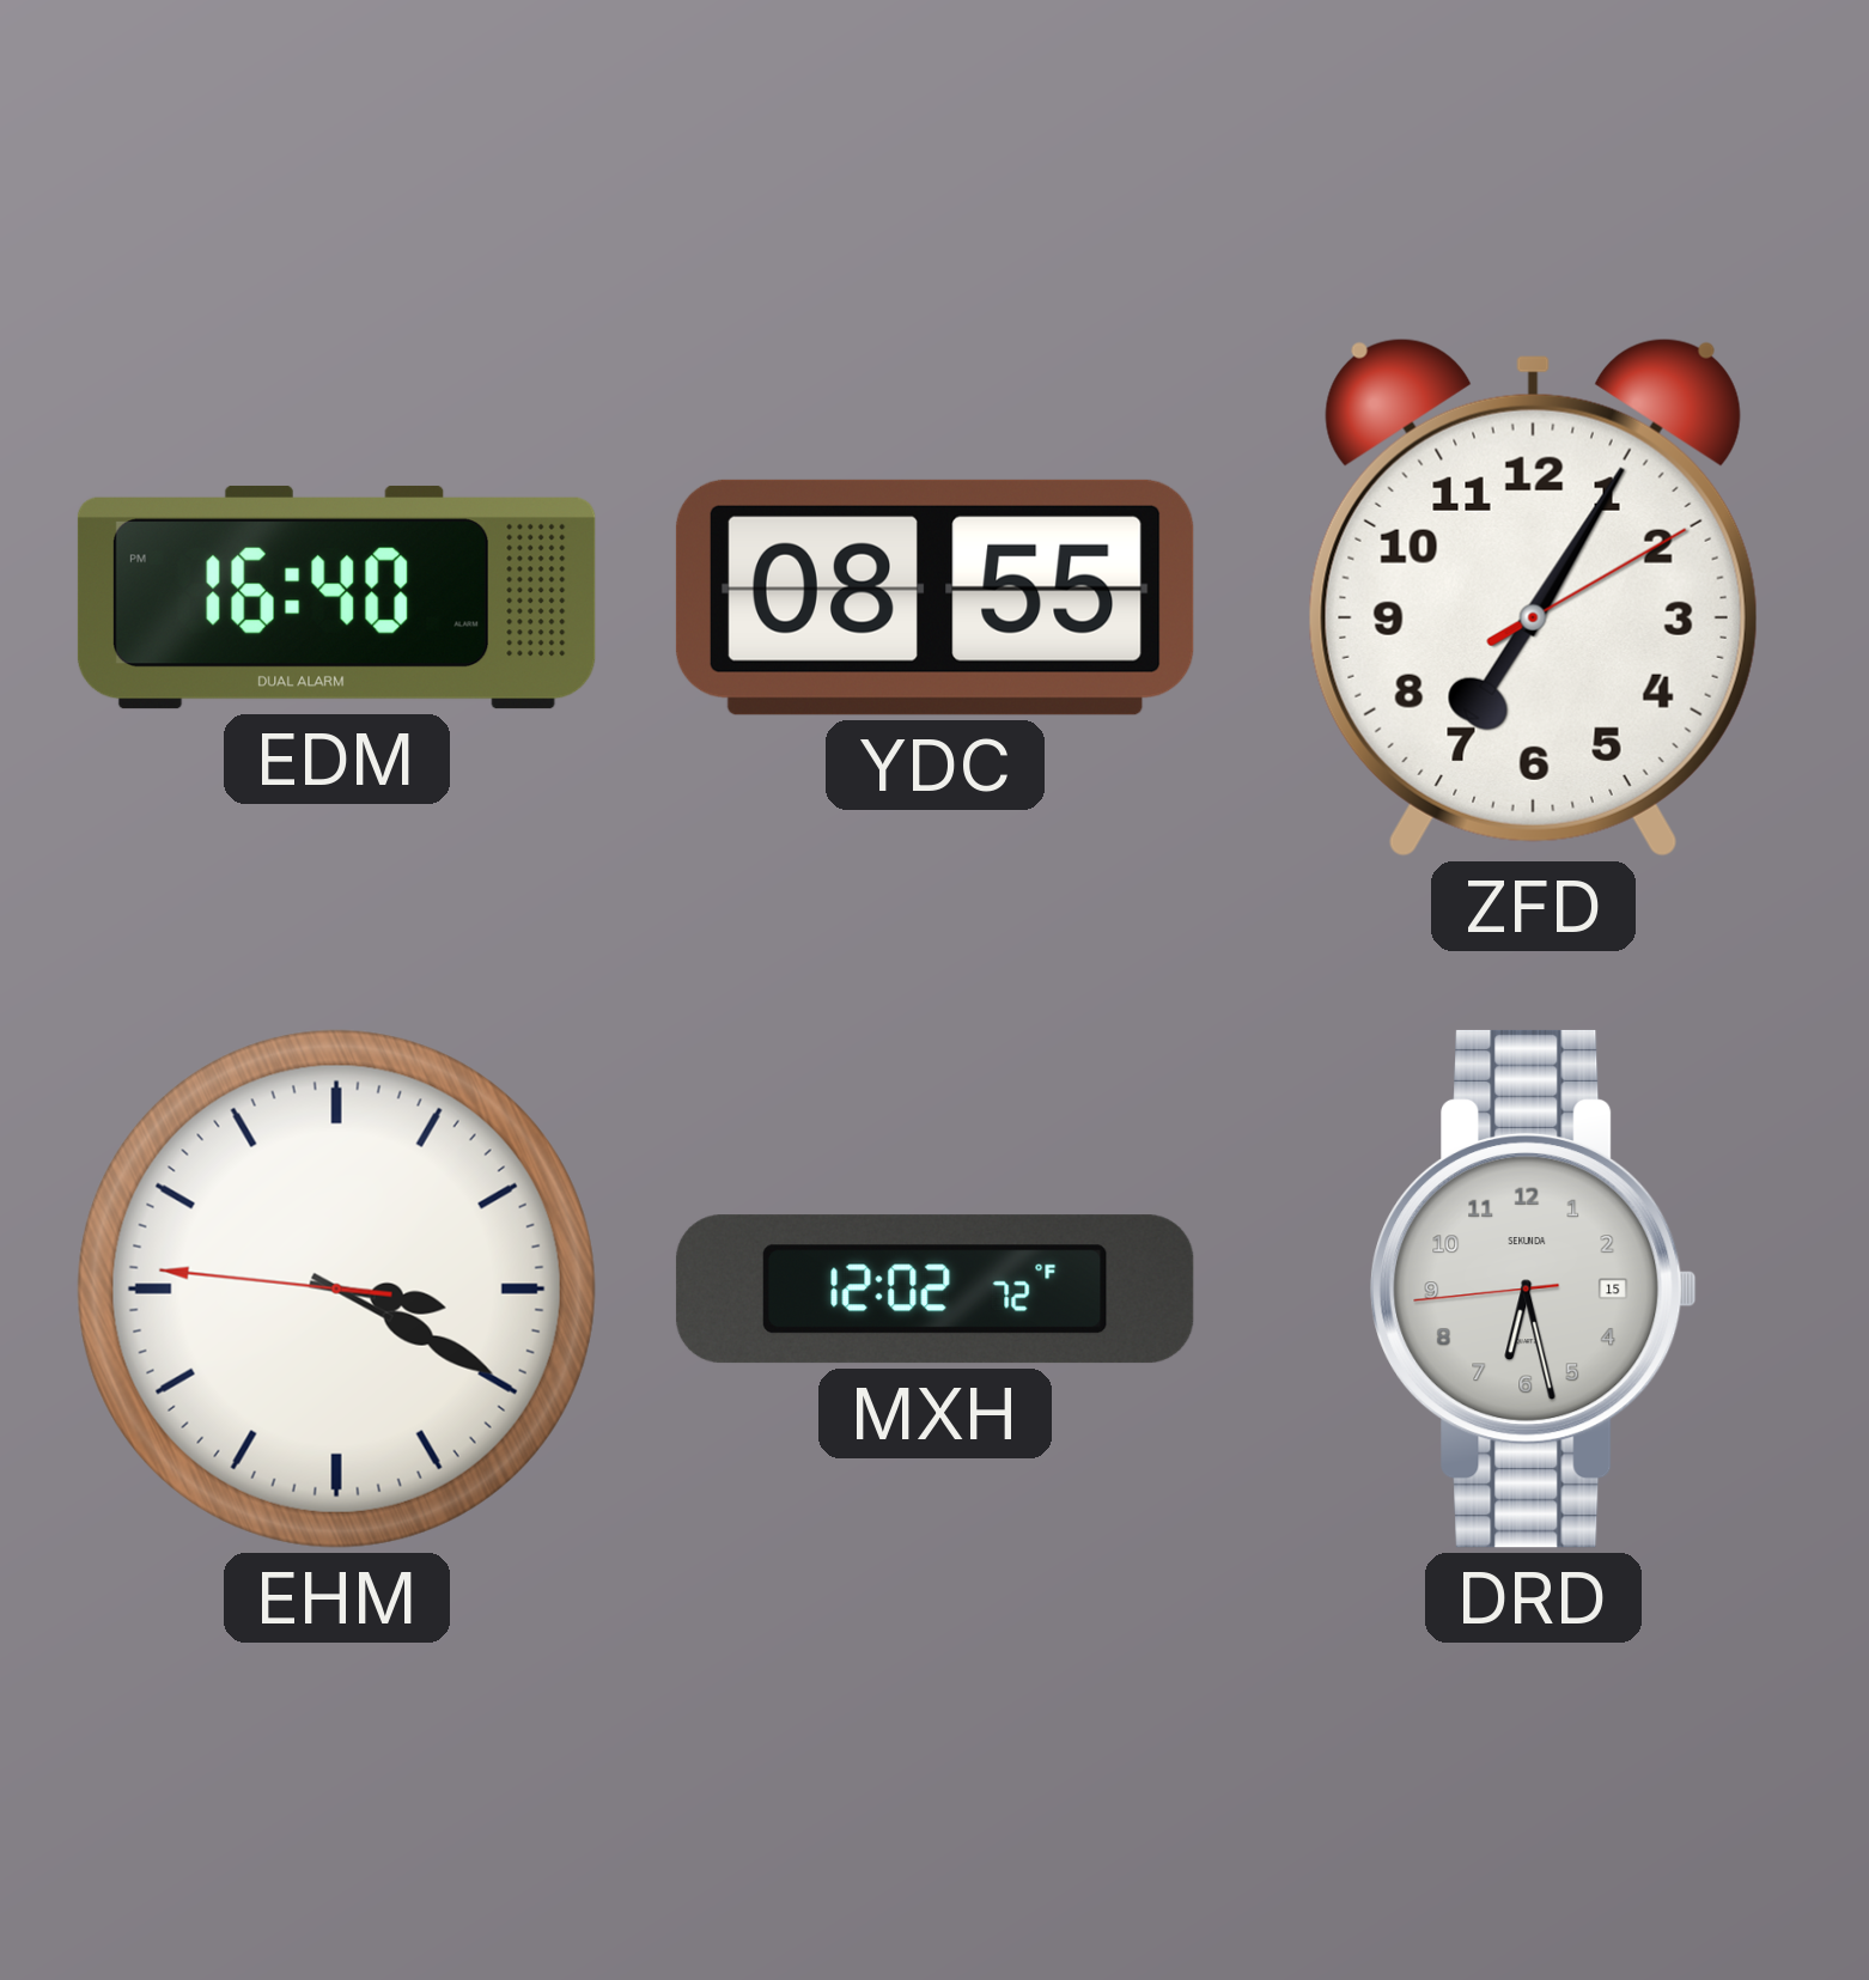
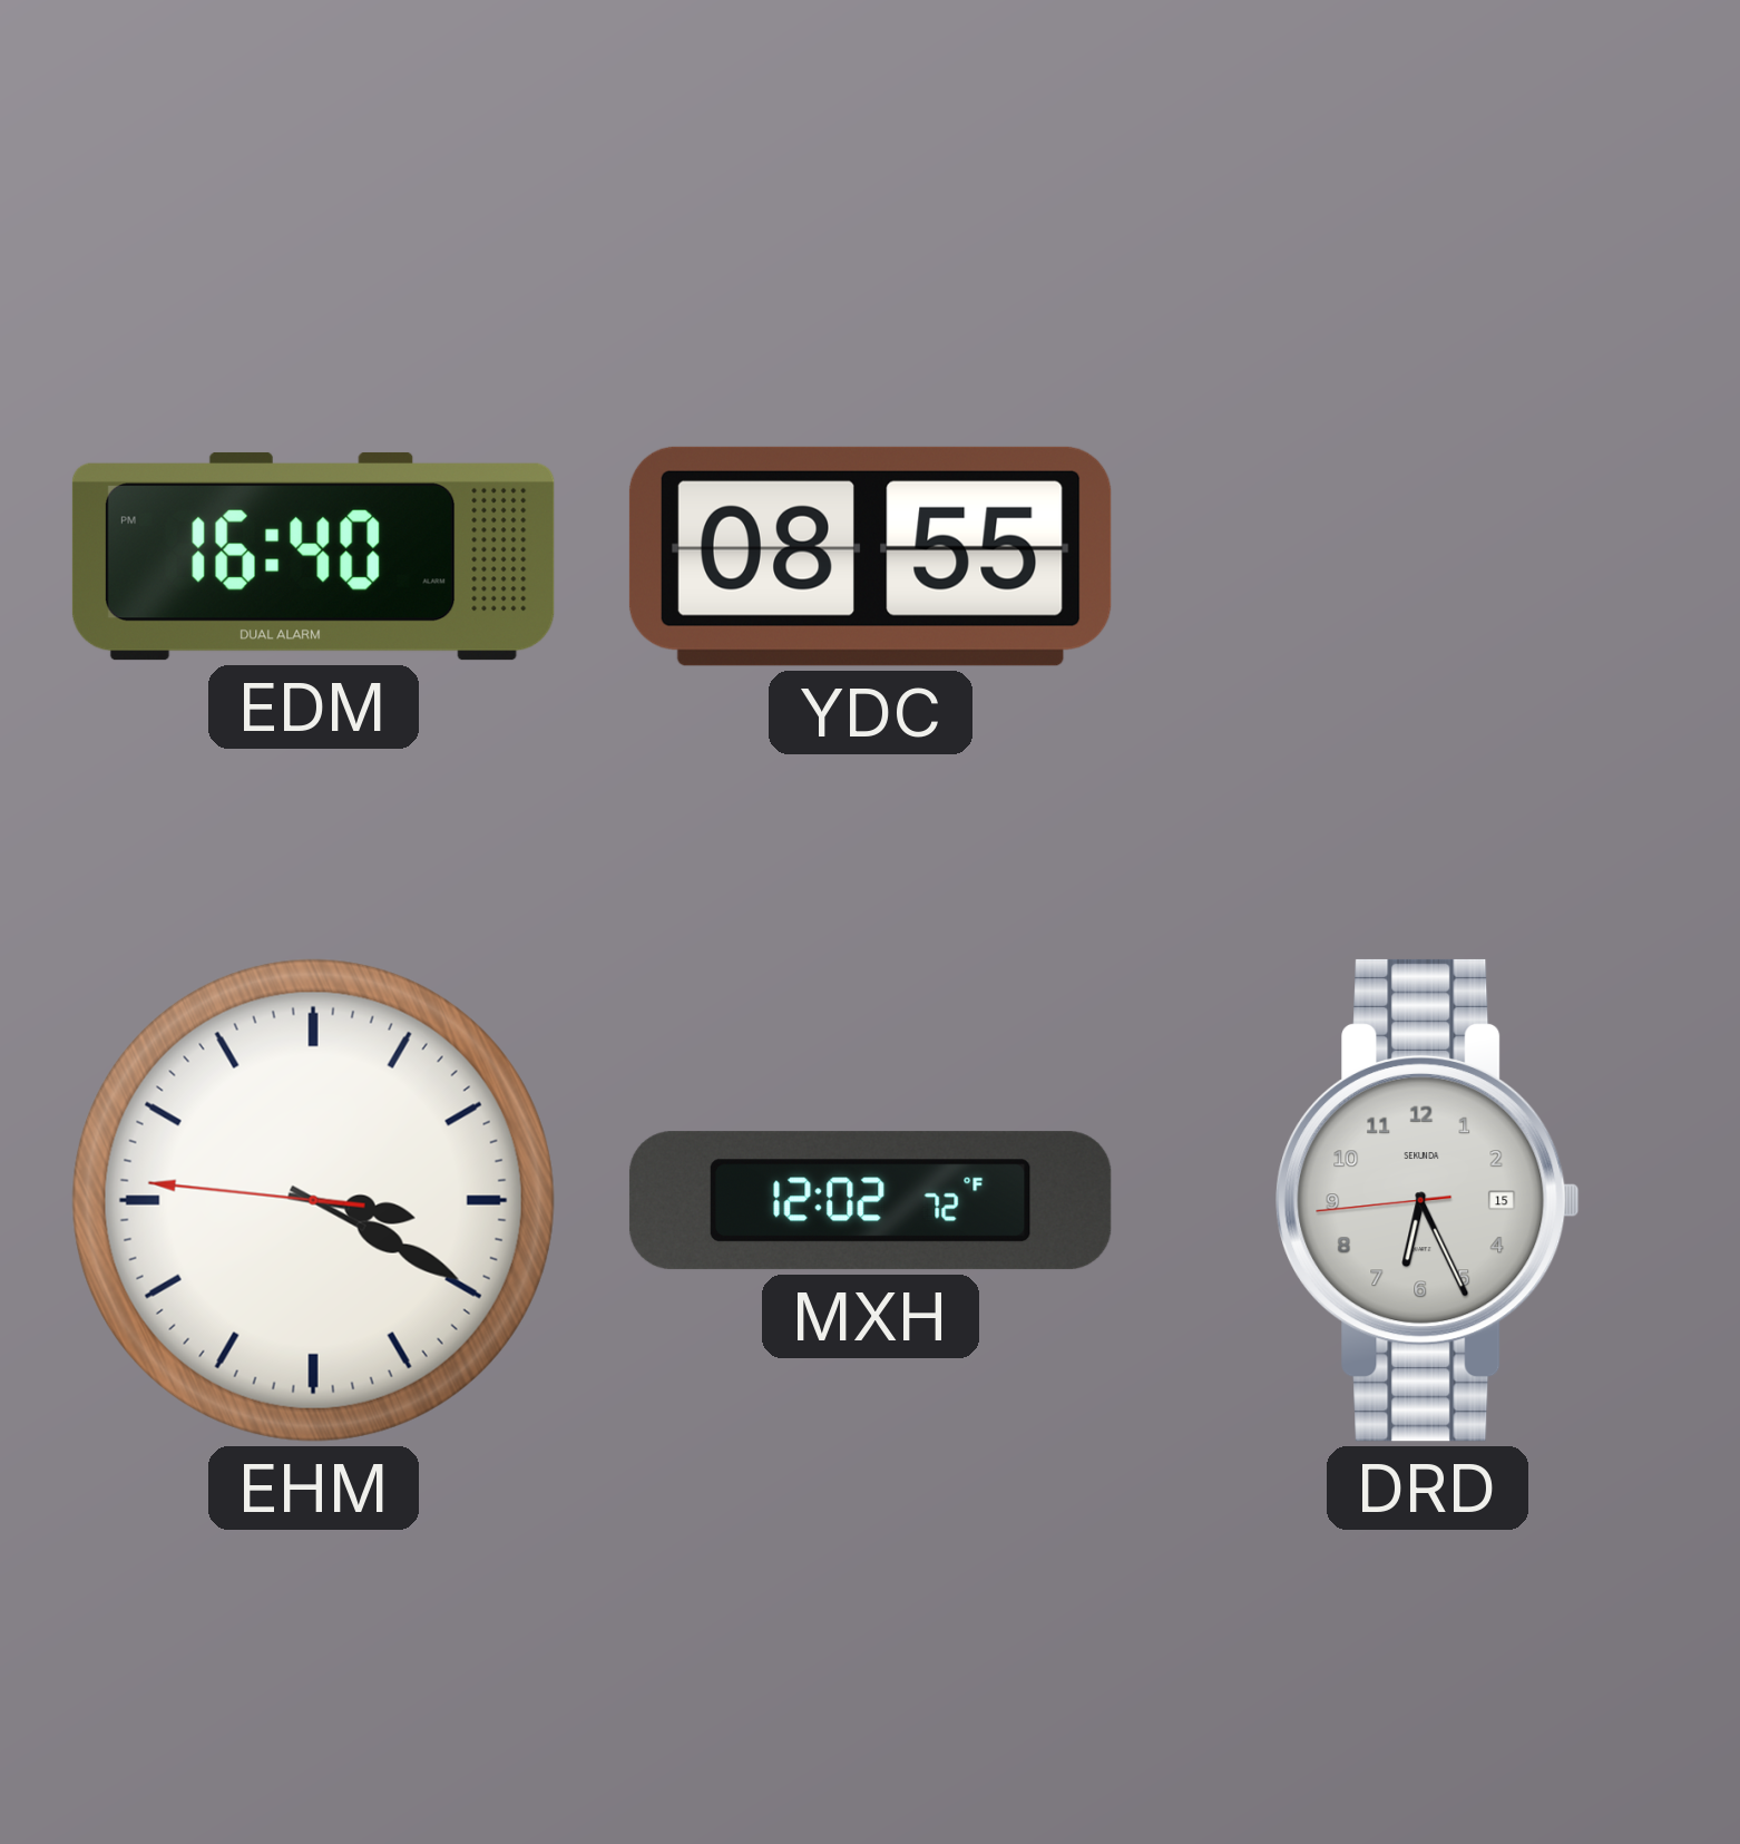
ZFD: 7:05 -> none
DRD: 6:27 -> 6:25
